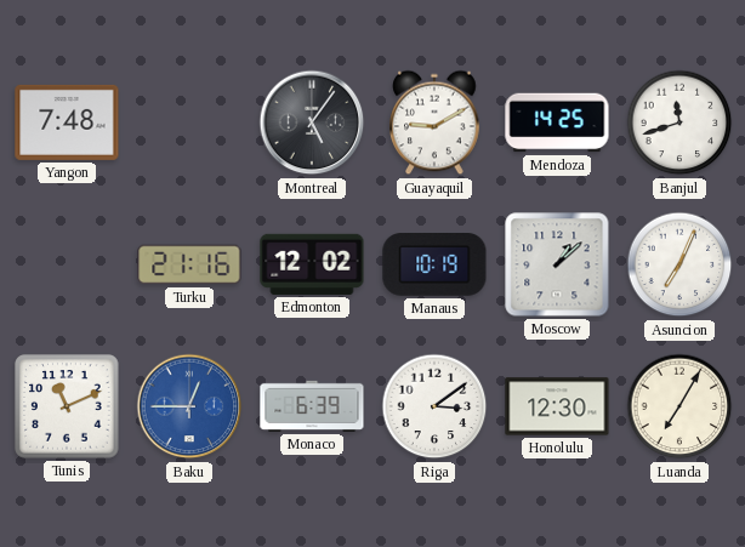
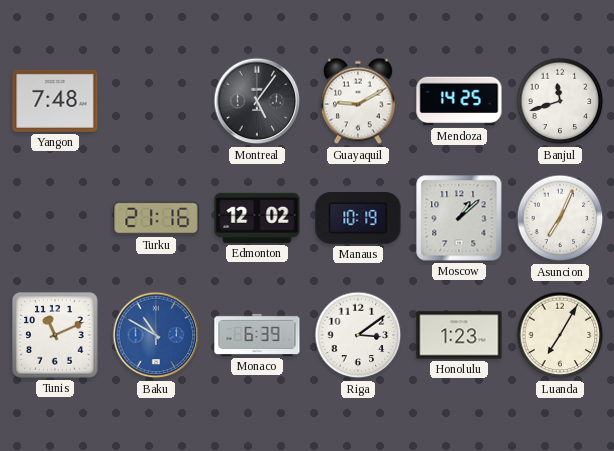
Baku: 12:45 -> 10:50
Honolulu: 12:30 -> 1:23
